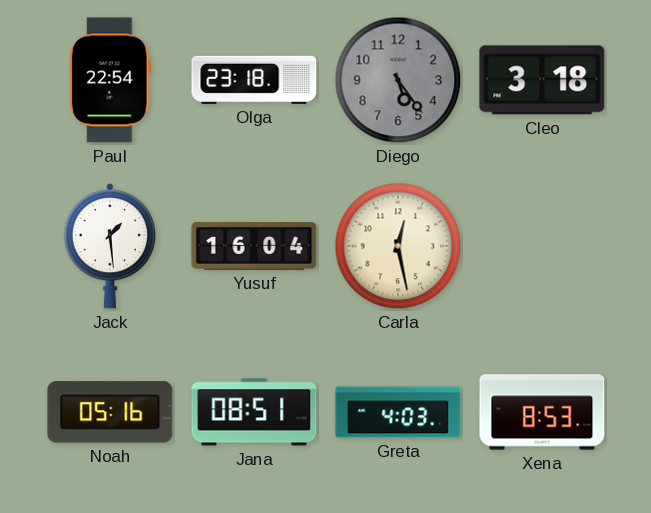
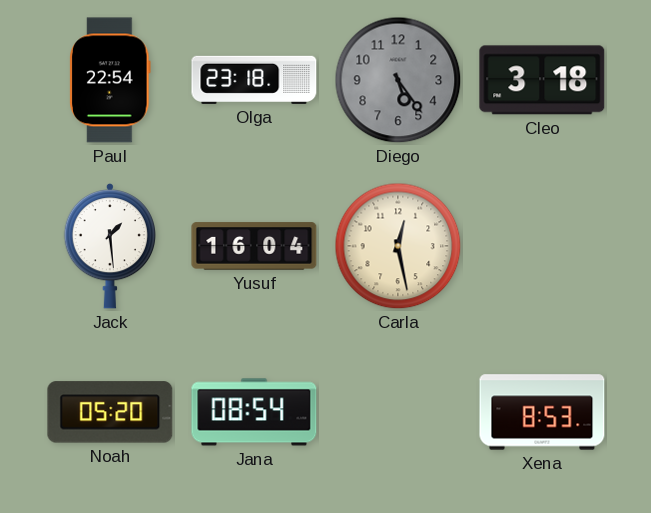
Noah: 05:16 -> 05:20
Jana: 08:51 -> 08:54
Greta: 4:03 -> none
